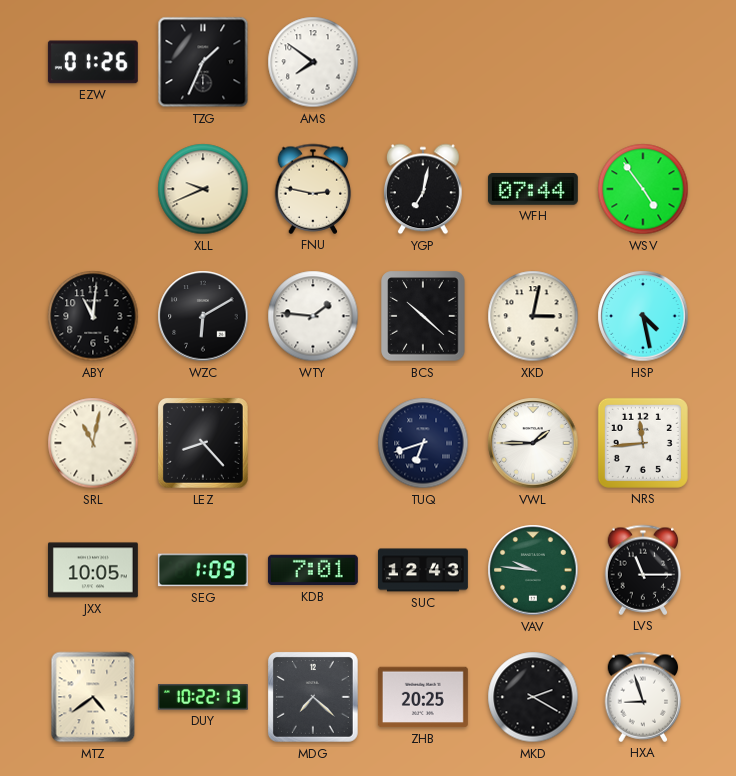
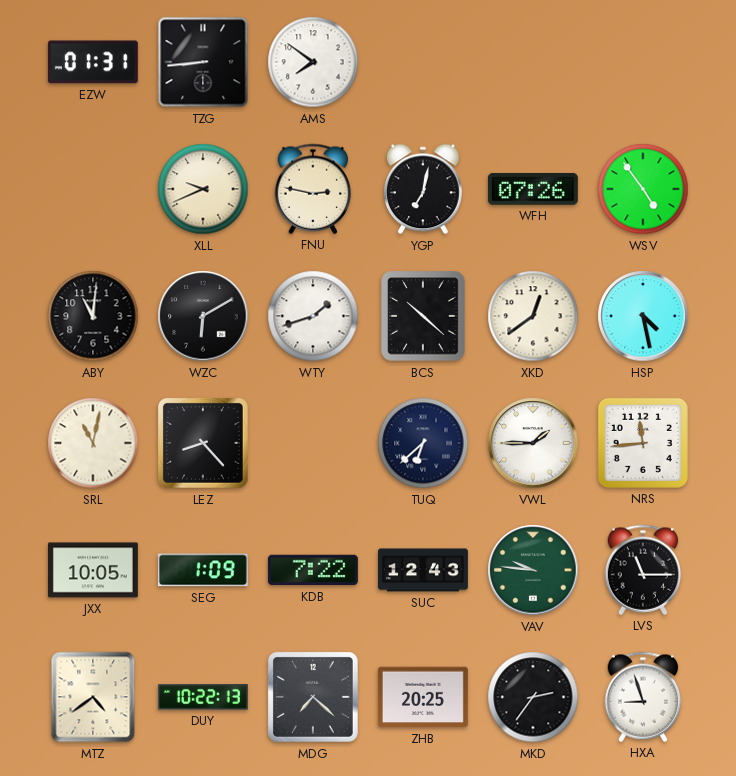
EZW: 01:26 -> 01:31
TZG: 1:34 -> 8:44
WFH: 07:44 -> 07:26
WTY: 1:46 -> 1:42
XKD: 3:02 -> 12:39
TUQ: 6:42 -> 6:38
KDB: 7:01 -> 7:22
MKD: 2:20 -> 2:36
